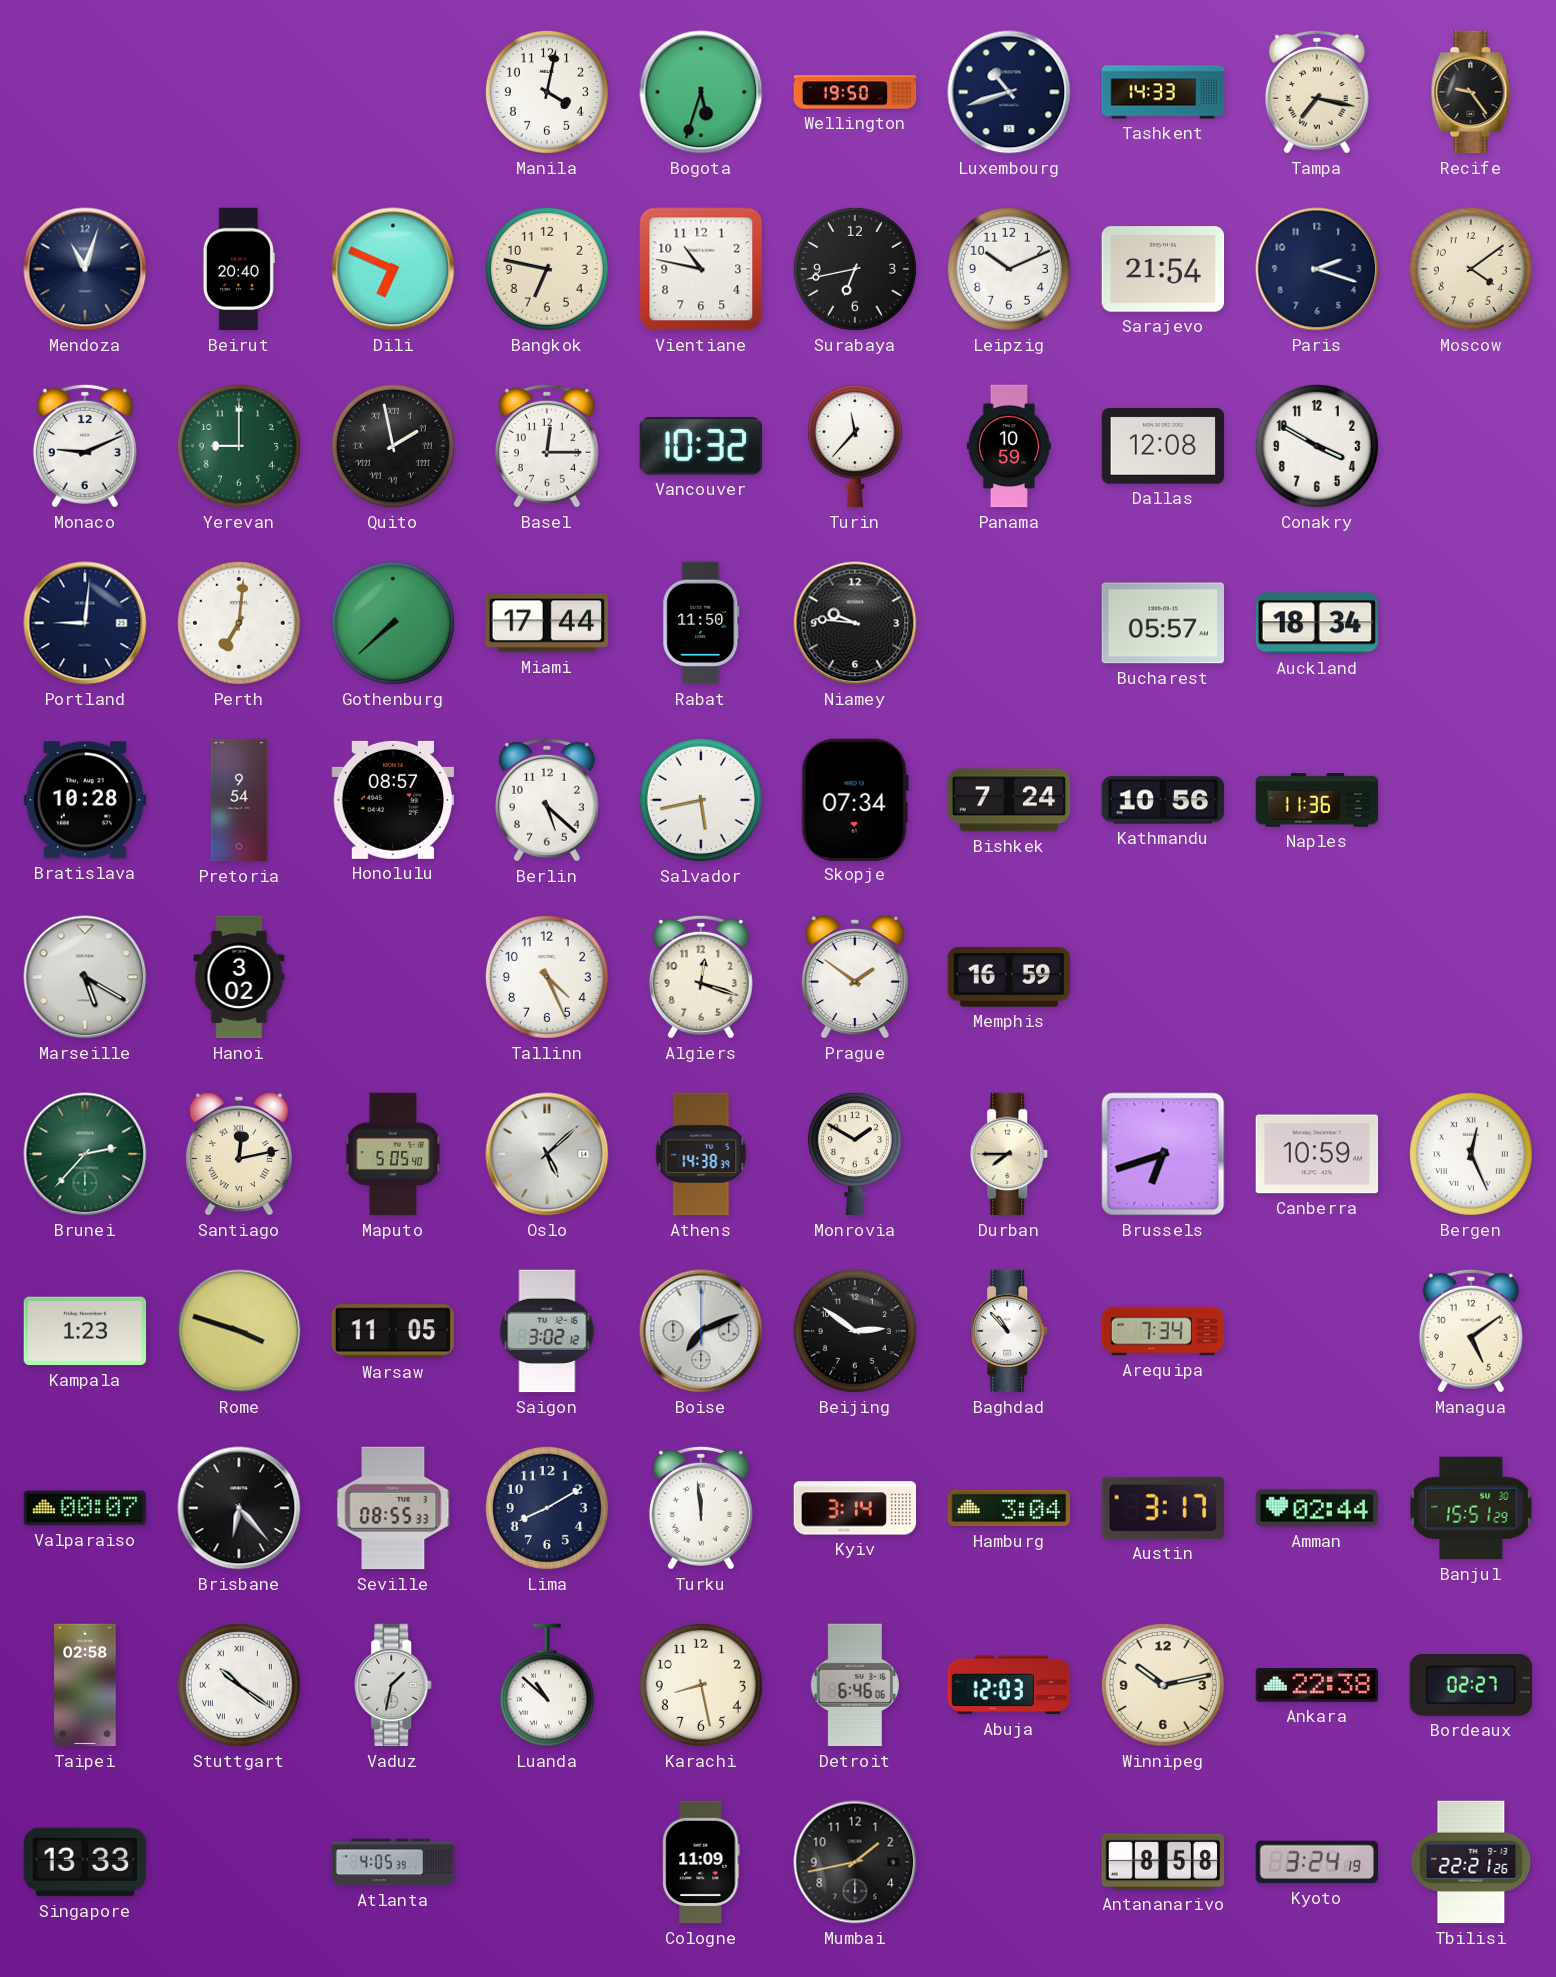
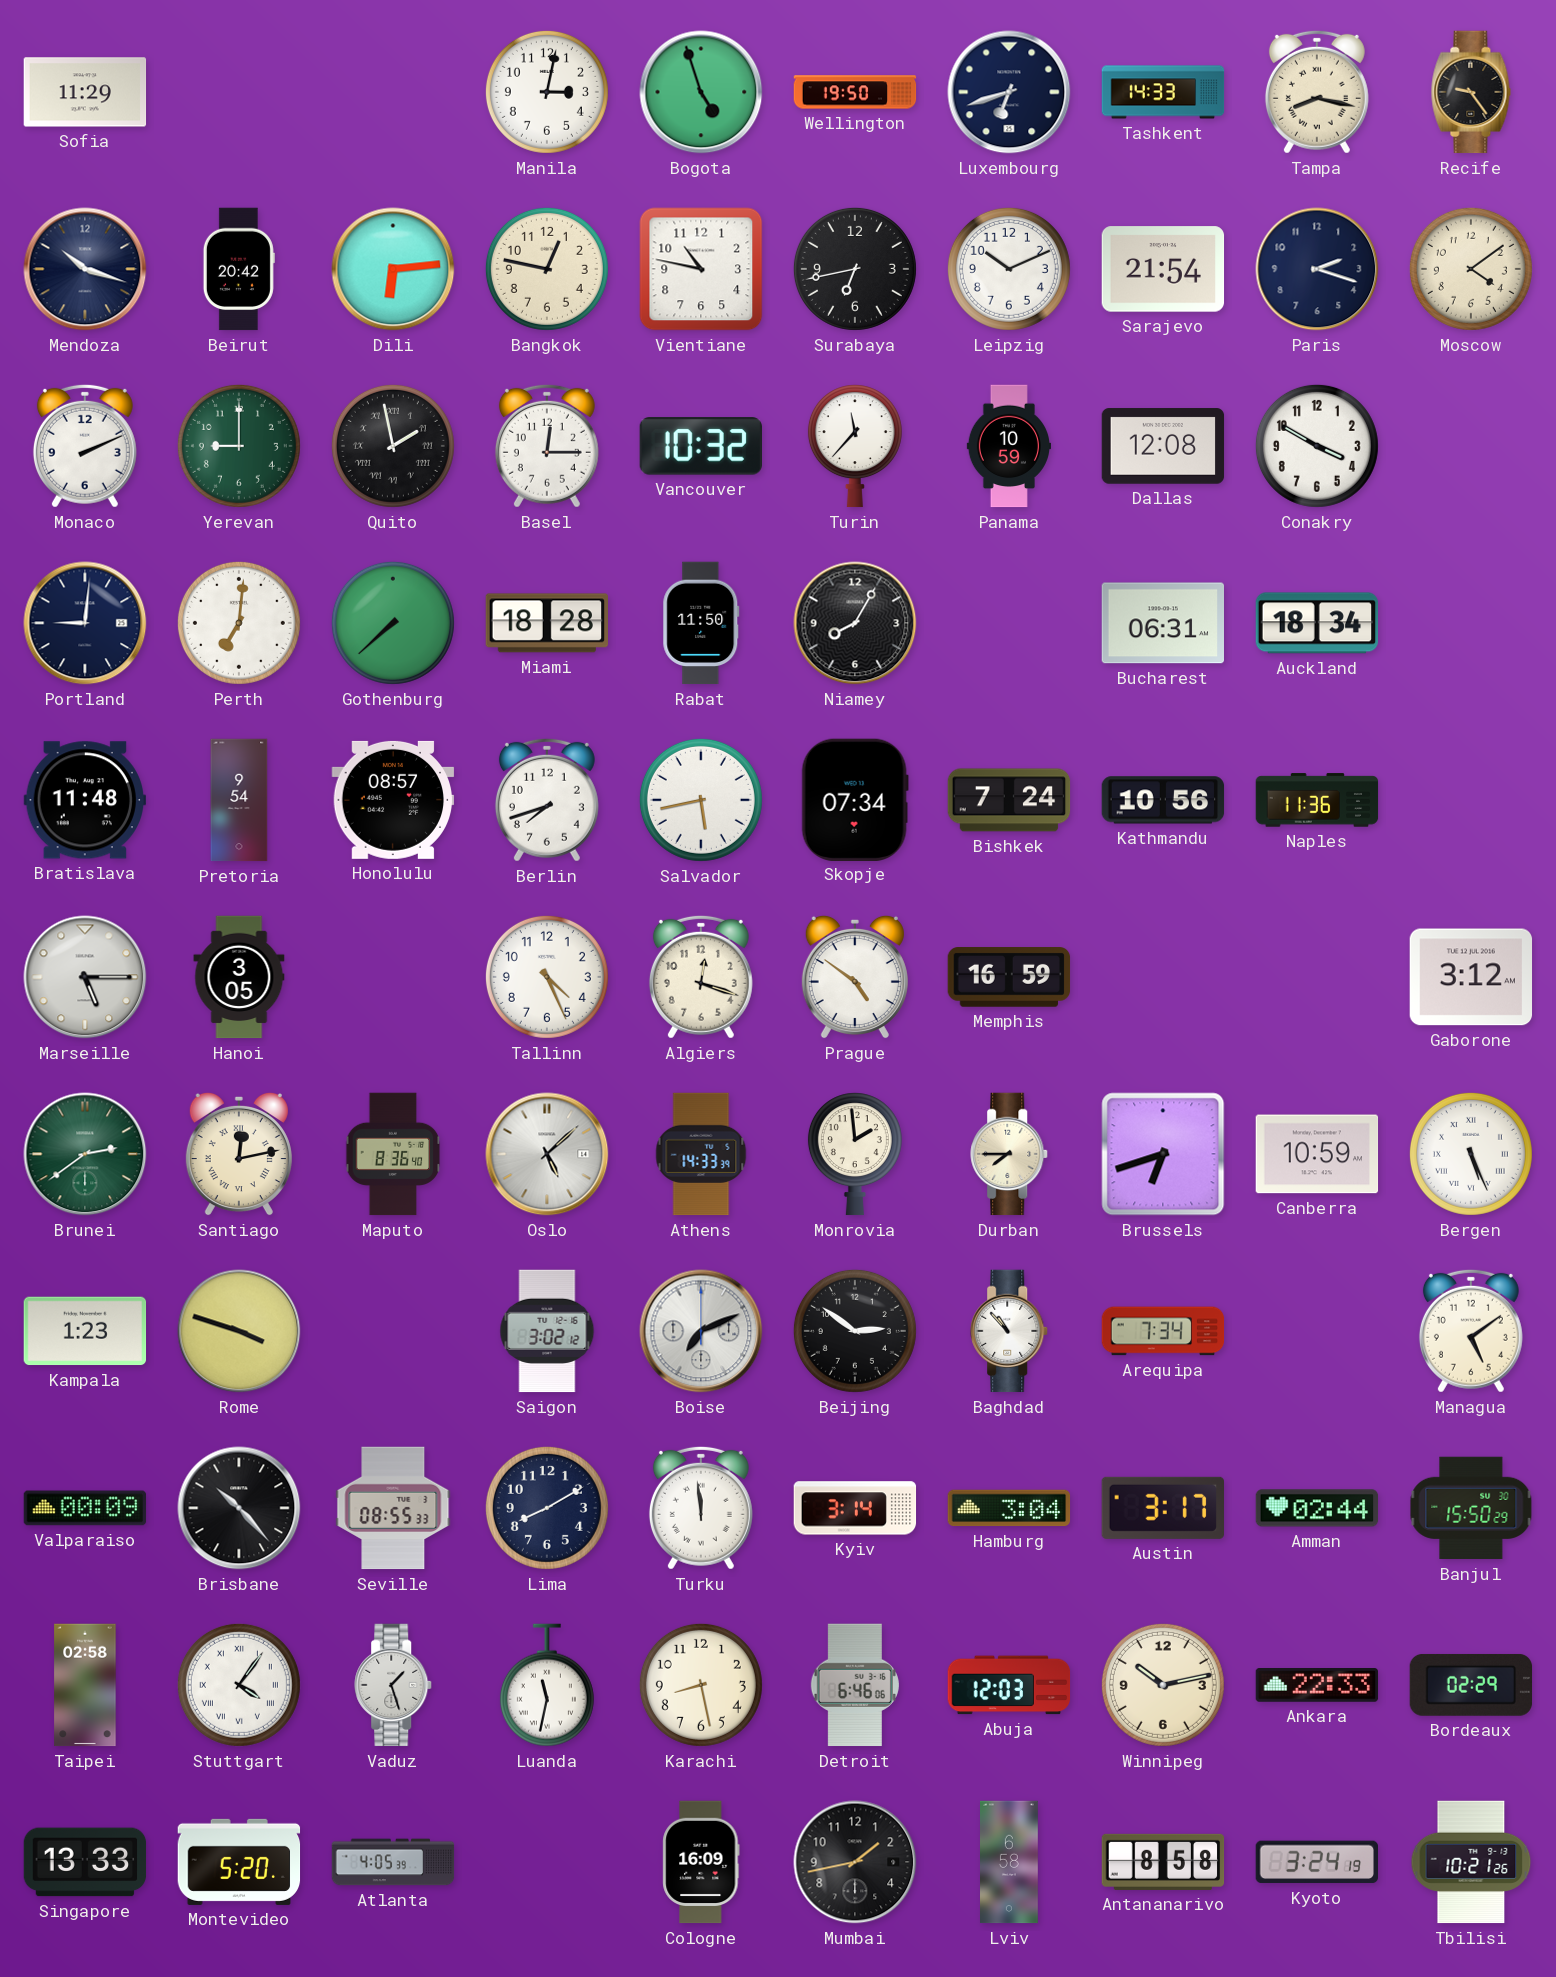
Sofia: none -> 11:29
Manila: 4:02 -> 3:02
Bogota: 5:33 -> 4:57
Luxembourg: 10:42 -> 6:42
Tampa: 7:17 -> 8:17
Mendoza: 11:03 -> 10:18
Beirut: 20:40 -> 20:42
Dili: 6:49 -> 6:14
Bangkok: 6:47 -> 12:47
Monaco: 9:11 -> 2:11
Miami: 17:44 -> 18:28
Niamey: 9:46 -> 8:05
Bucharest: 05:57 -> 06:31
Bratislava: 10:28 -> 11:48
Berlin: 5:22 -> 7:42
Marseille: 5:20 -> 5:15
Hanoi: 3:02 -> 3:05
Prague: 1:51 -> 4:51
Gaborone: none -> 3:12
Brunei: 2:37 -> 2:39
Maputo: 5:05 -> 8:36
Athens: 14:38 -> 14:33
Monrovia: 1:50 -> 1:59
Bergen: 12:26 -> 5:26
Warsaw: 11:05 -> none
Valparaiso: 00:07 -> 00:09
Brisbane: 6:23 -> 10:23
Banjul: 15:51 -> 15:50
Stuttgart: 10:21 -> 4:06
Vaduz: 1:32 -> 1:27
Luanda: 10:52 -> 11:32
Ankara: 22:38 -> 22:33
Bordeaux: 02:27 -> 02:29
Montevideo: none -> 5:20
Cologne: 11:09 -> 16:09
Lviv: none -> 6:58
Tbilisi: 22:21 -> 10:21
